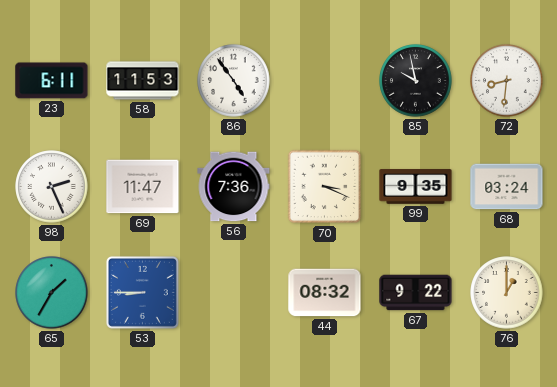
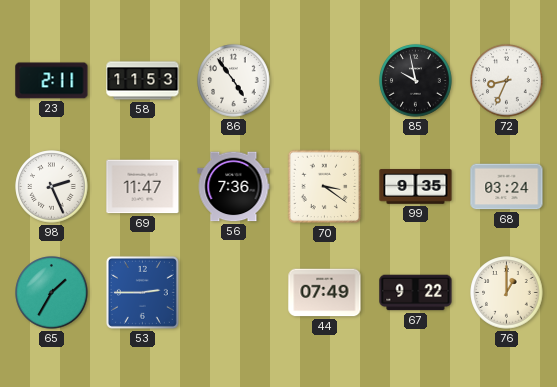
23: 6:11 -> 2:11
72: 8:31 -> 8:34
70: 3:19 -> 3:21
53: 8:45 -> 2:45
44: 08:32 -> 07:49
